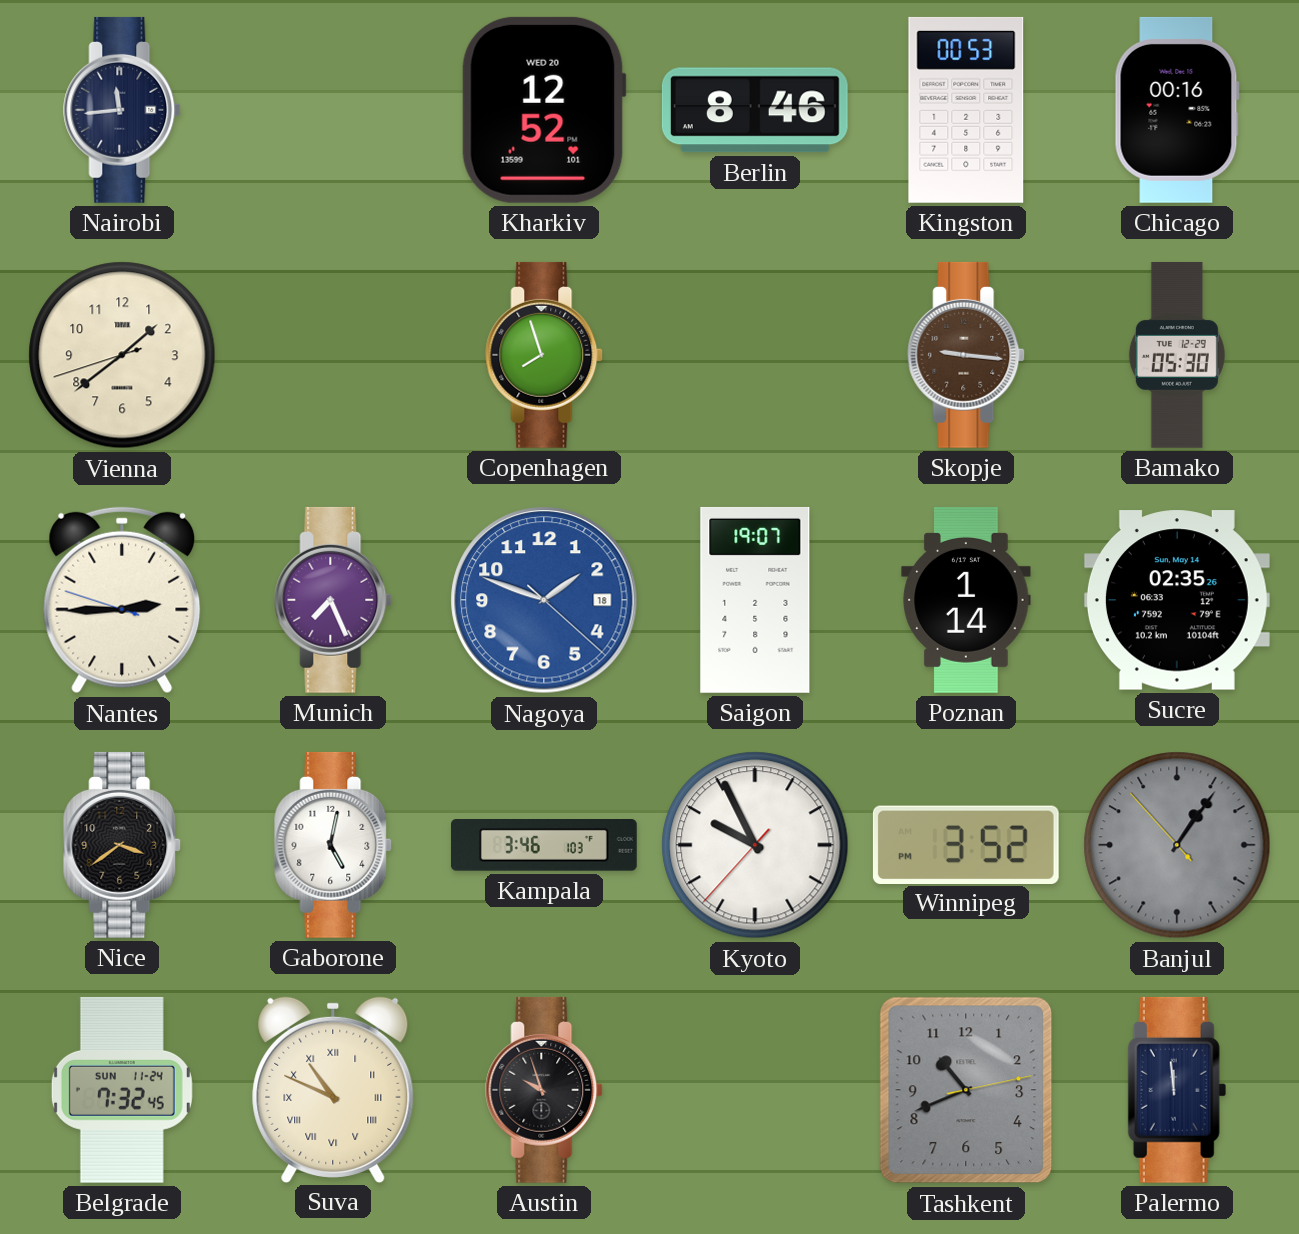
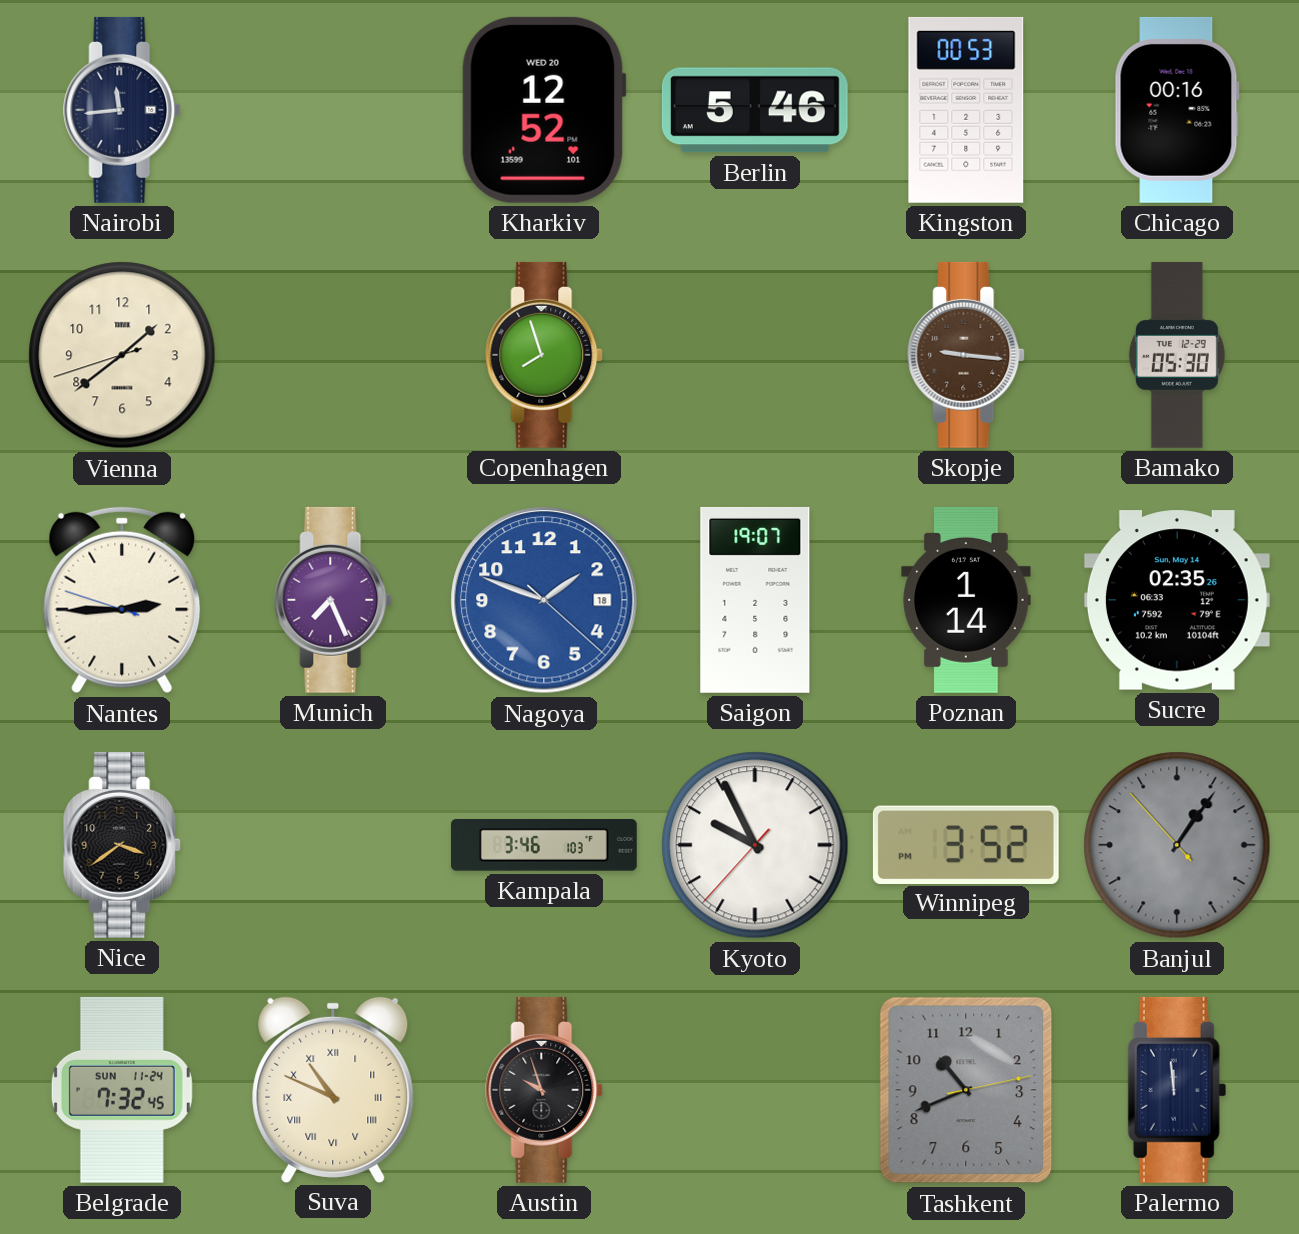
Berlin: 8:46 -> 5:46
Gaborone: 5:02 -> none
